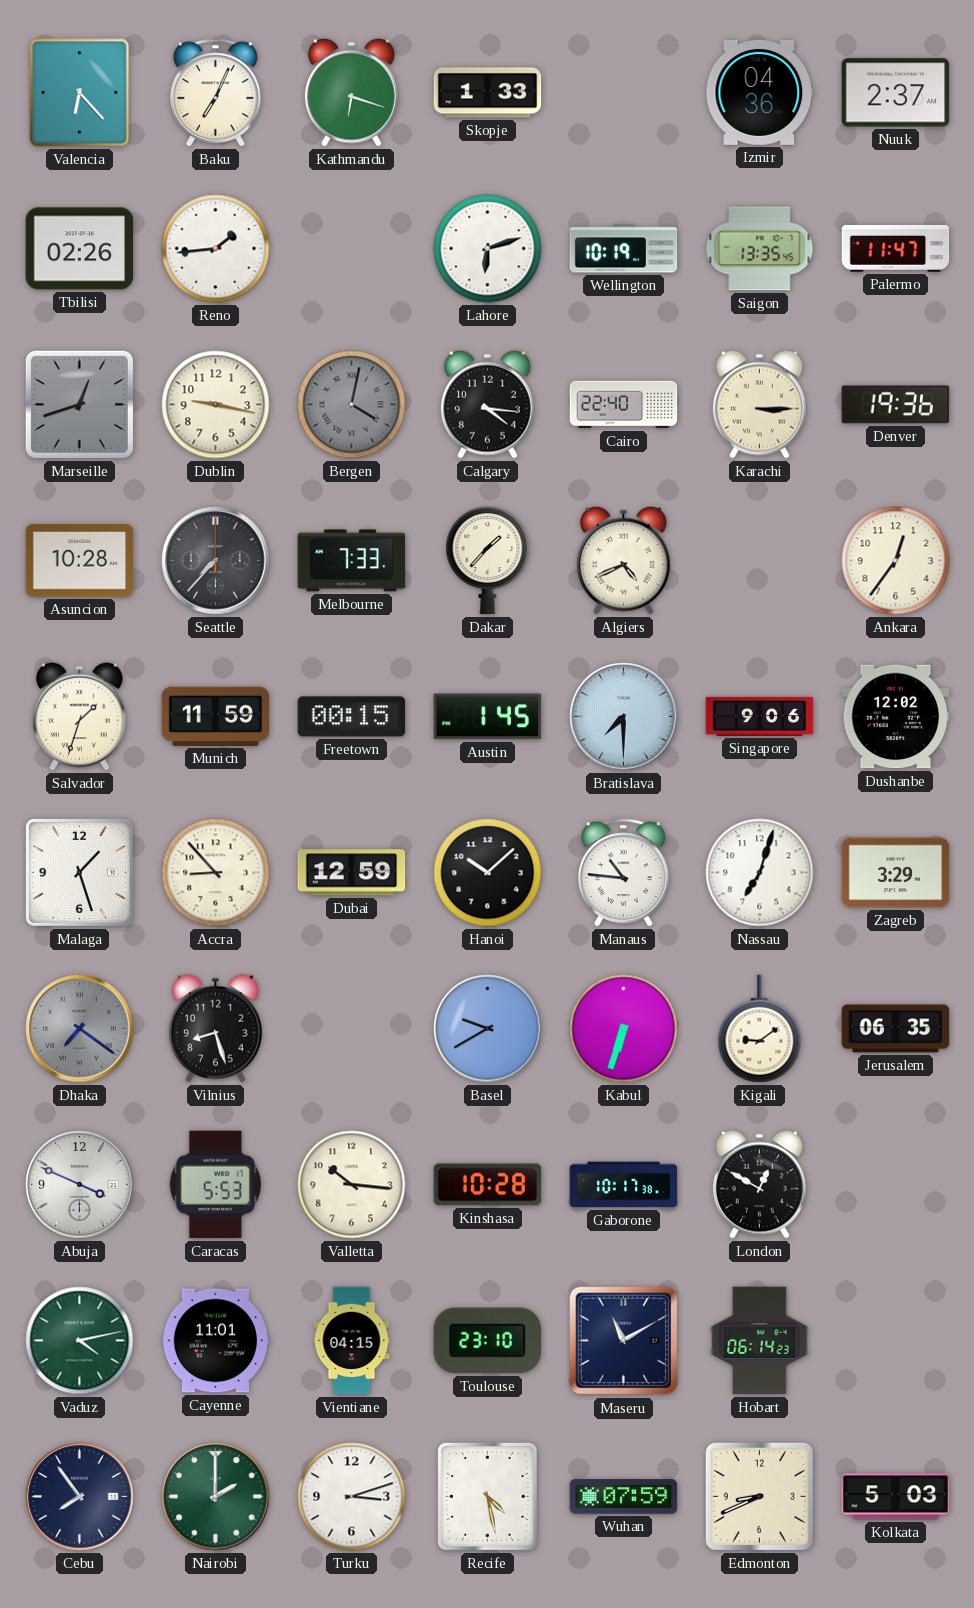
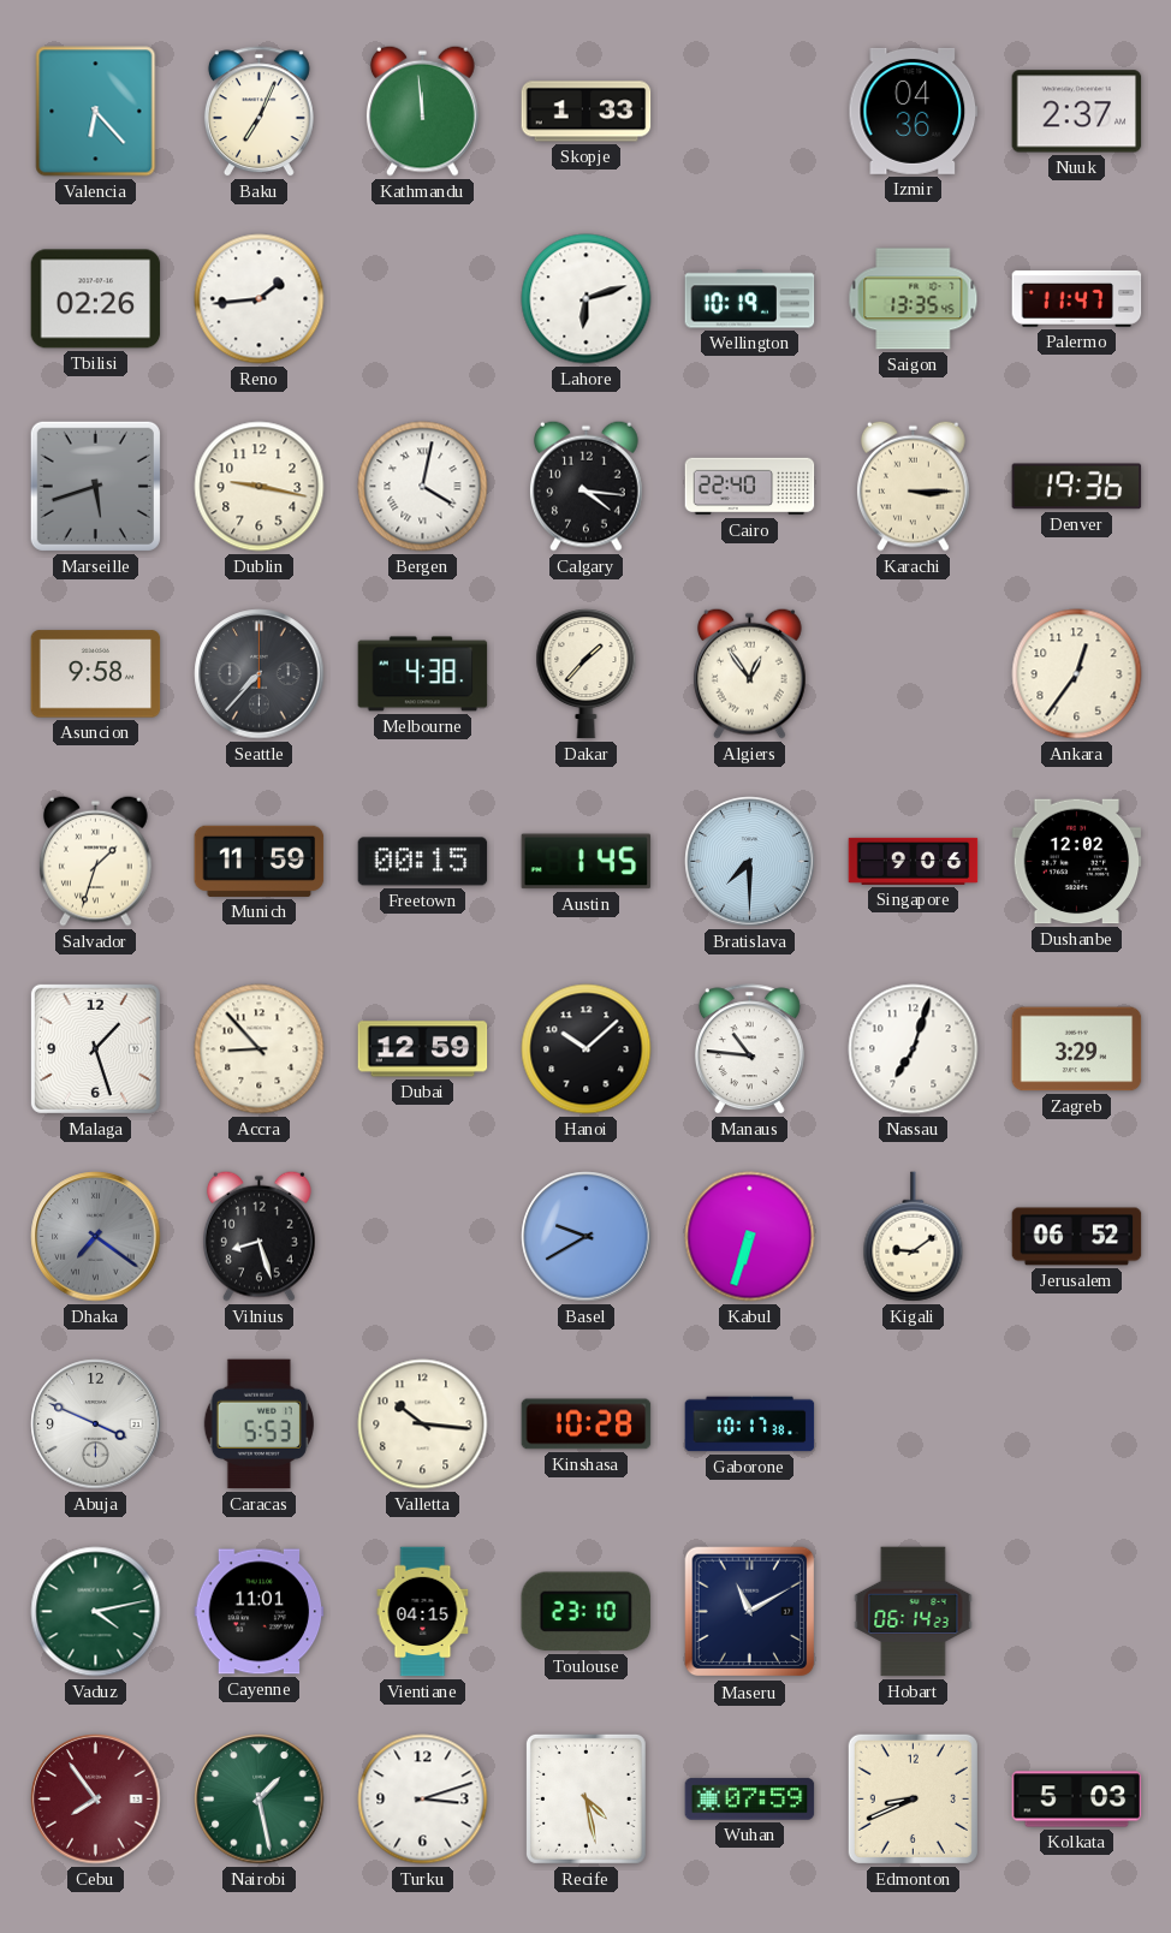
Kathmandu: 6:18 -> 11:59
Marseille: 12:42 -> 5:42
Bergen dial: grey -> white
Asuncion: 10:28 -> 9:58
Melbourne: 7:33 -> 4:38
Algiers: 4:41 -> 12:54
Jerusalem: 06:35 -> 06:52
London: 12:50 -> none
Cebu dial: navy -> burgundy
Nairobi: 2:00 -> 1:28
